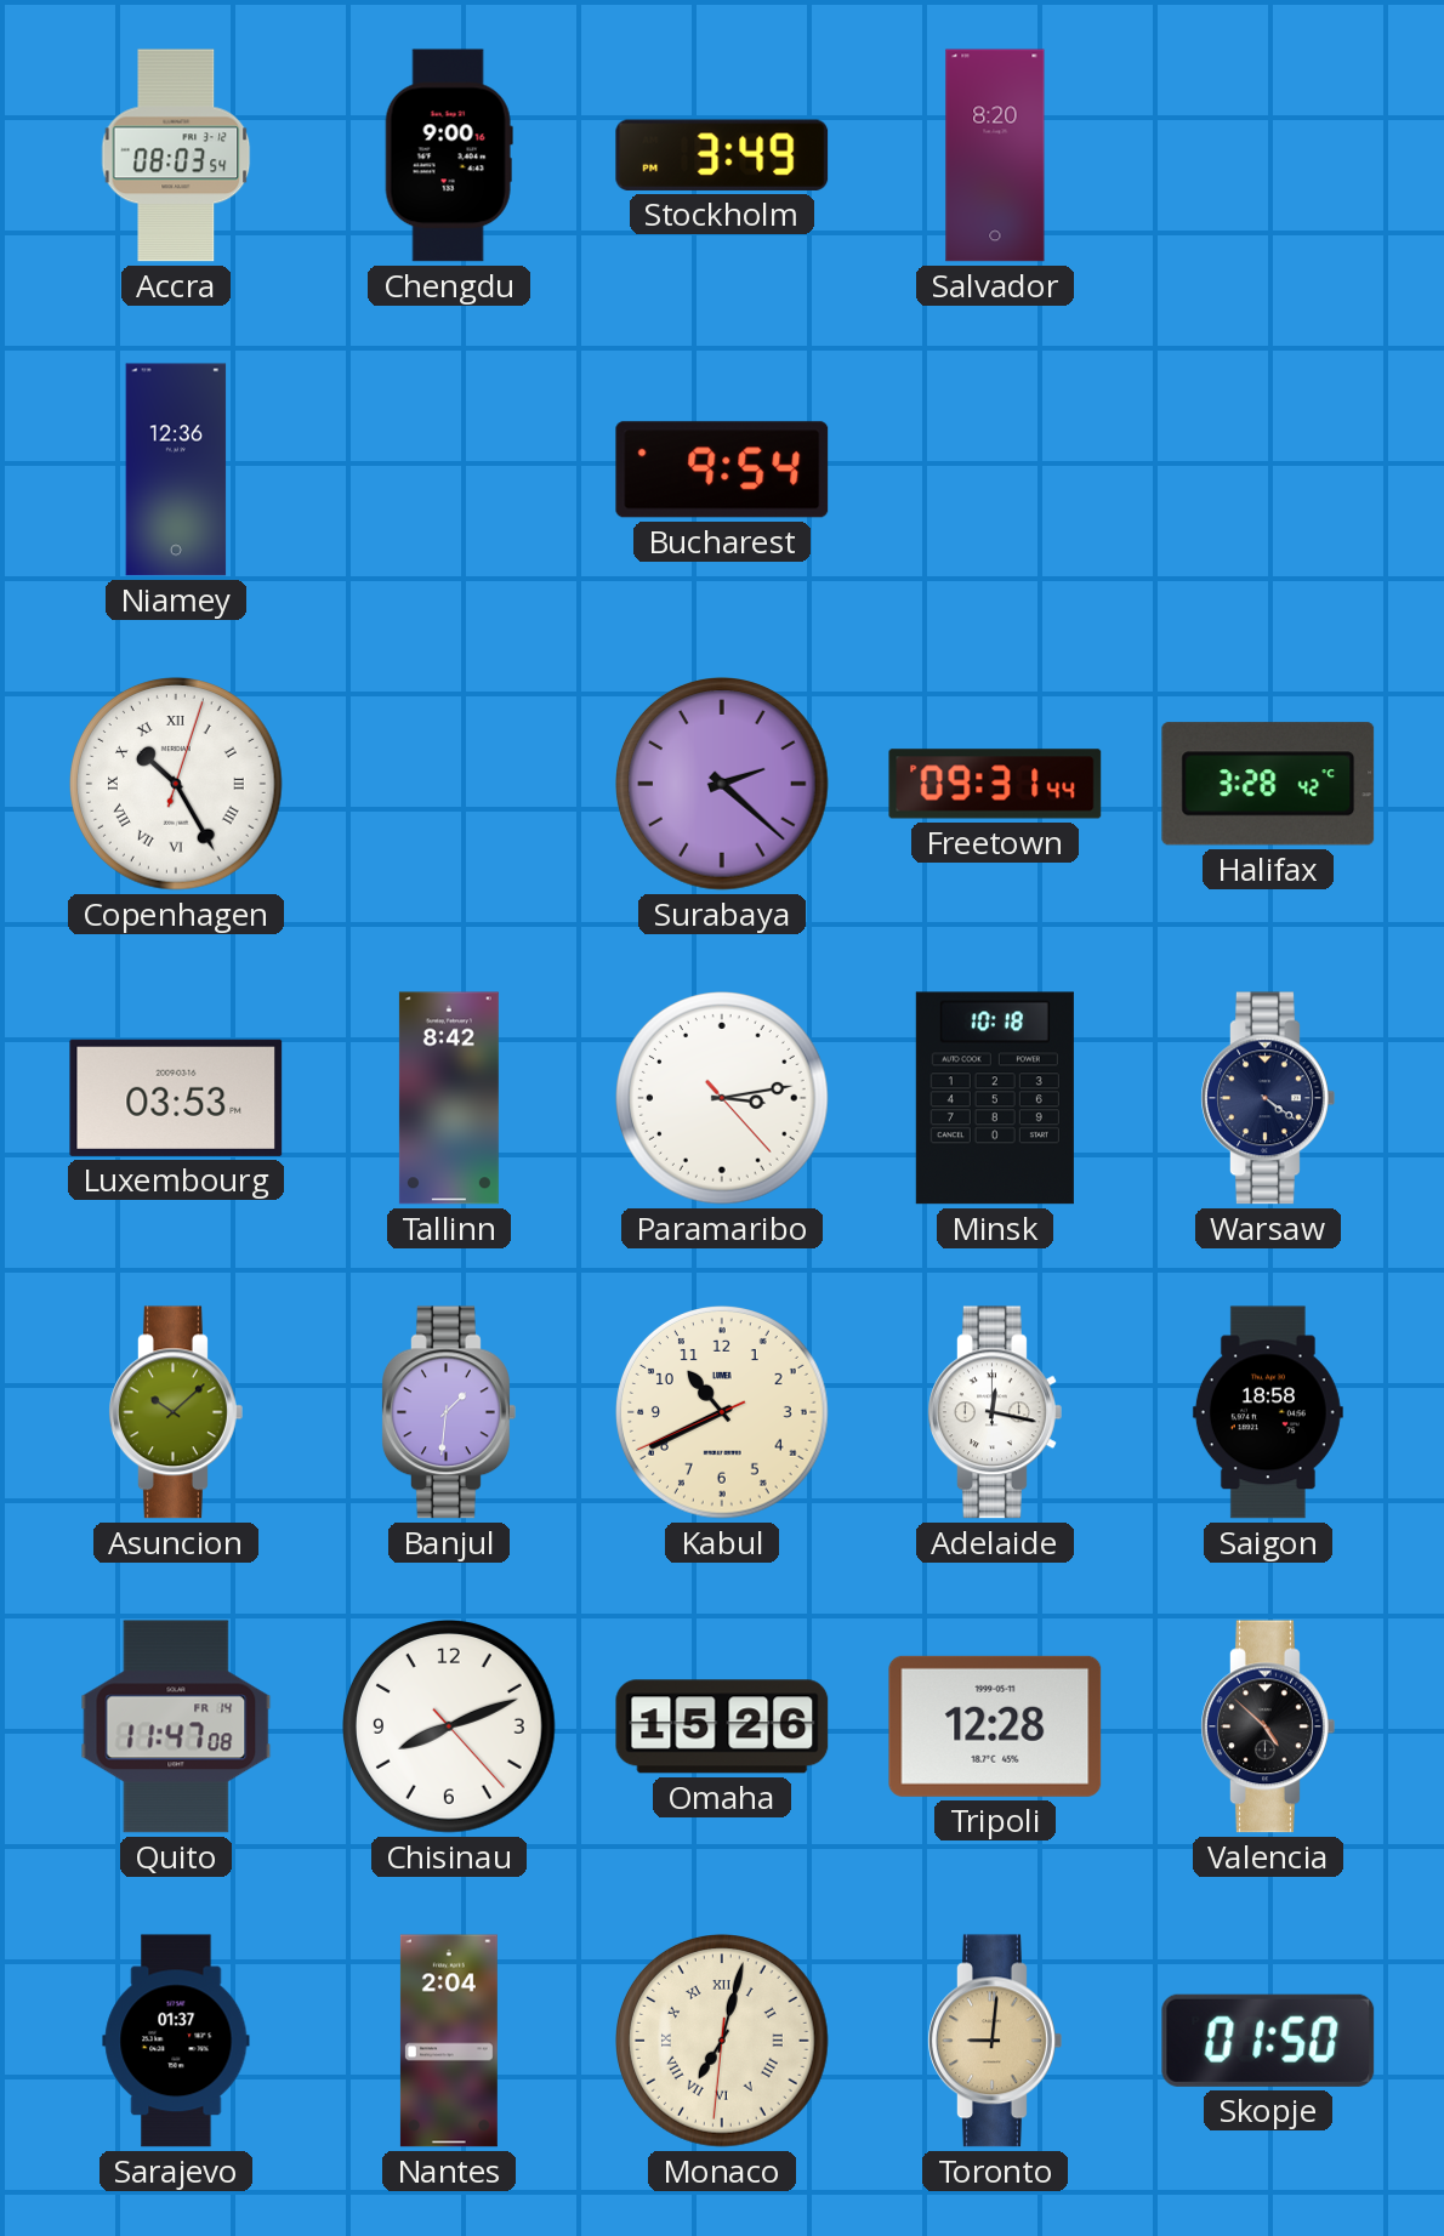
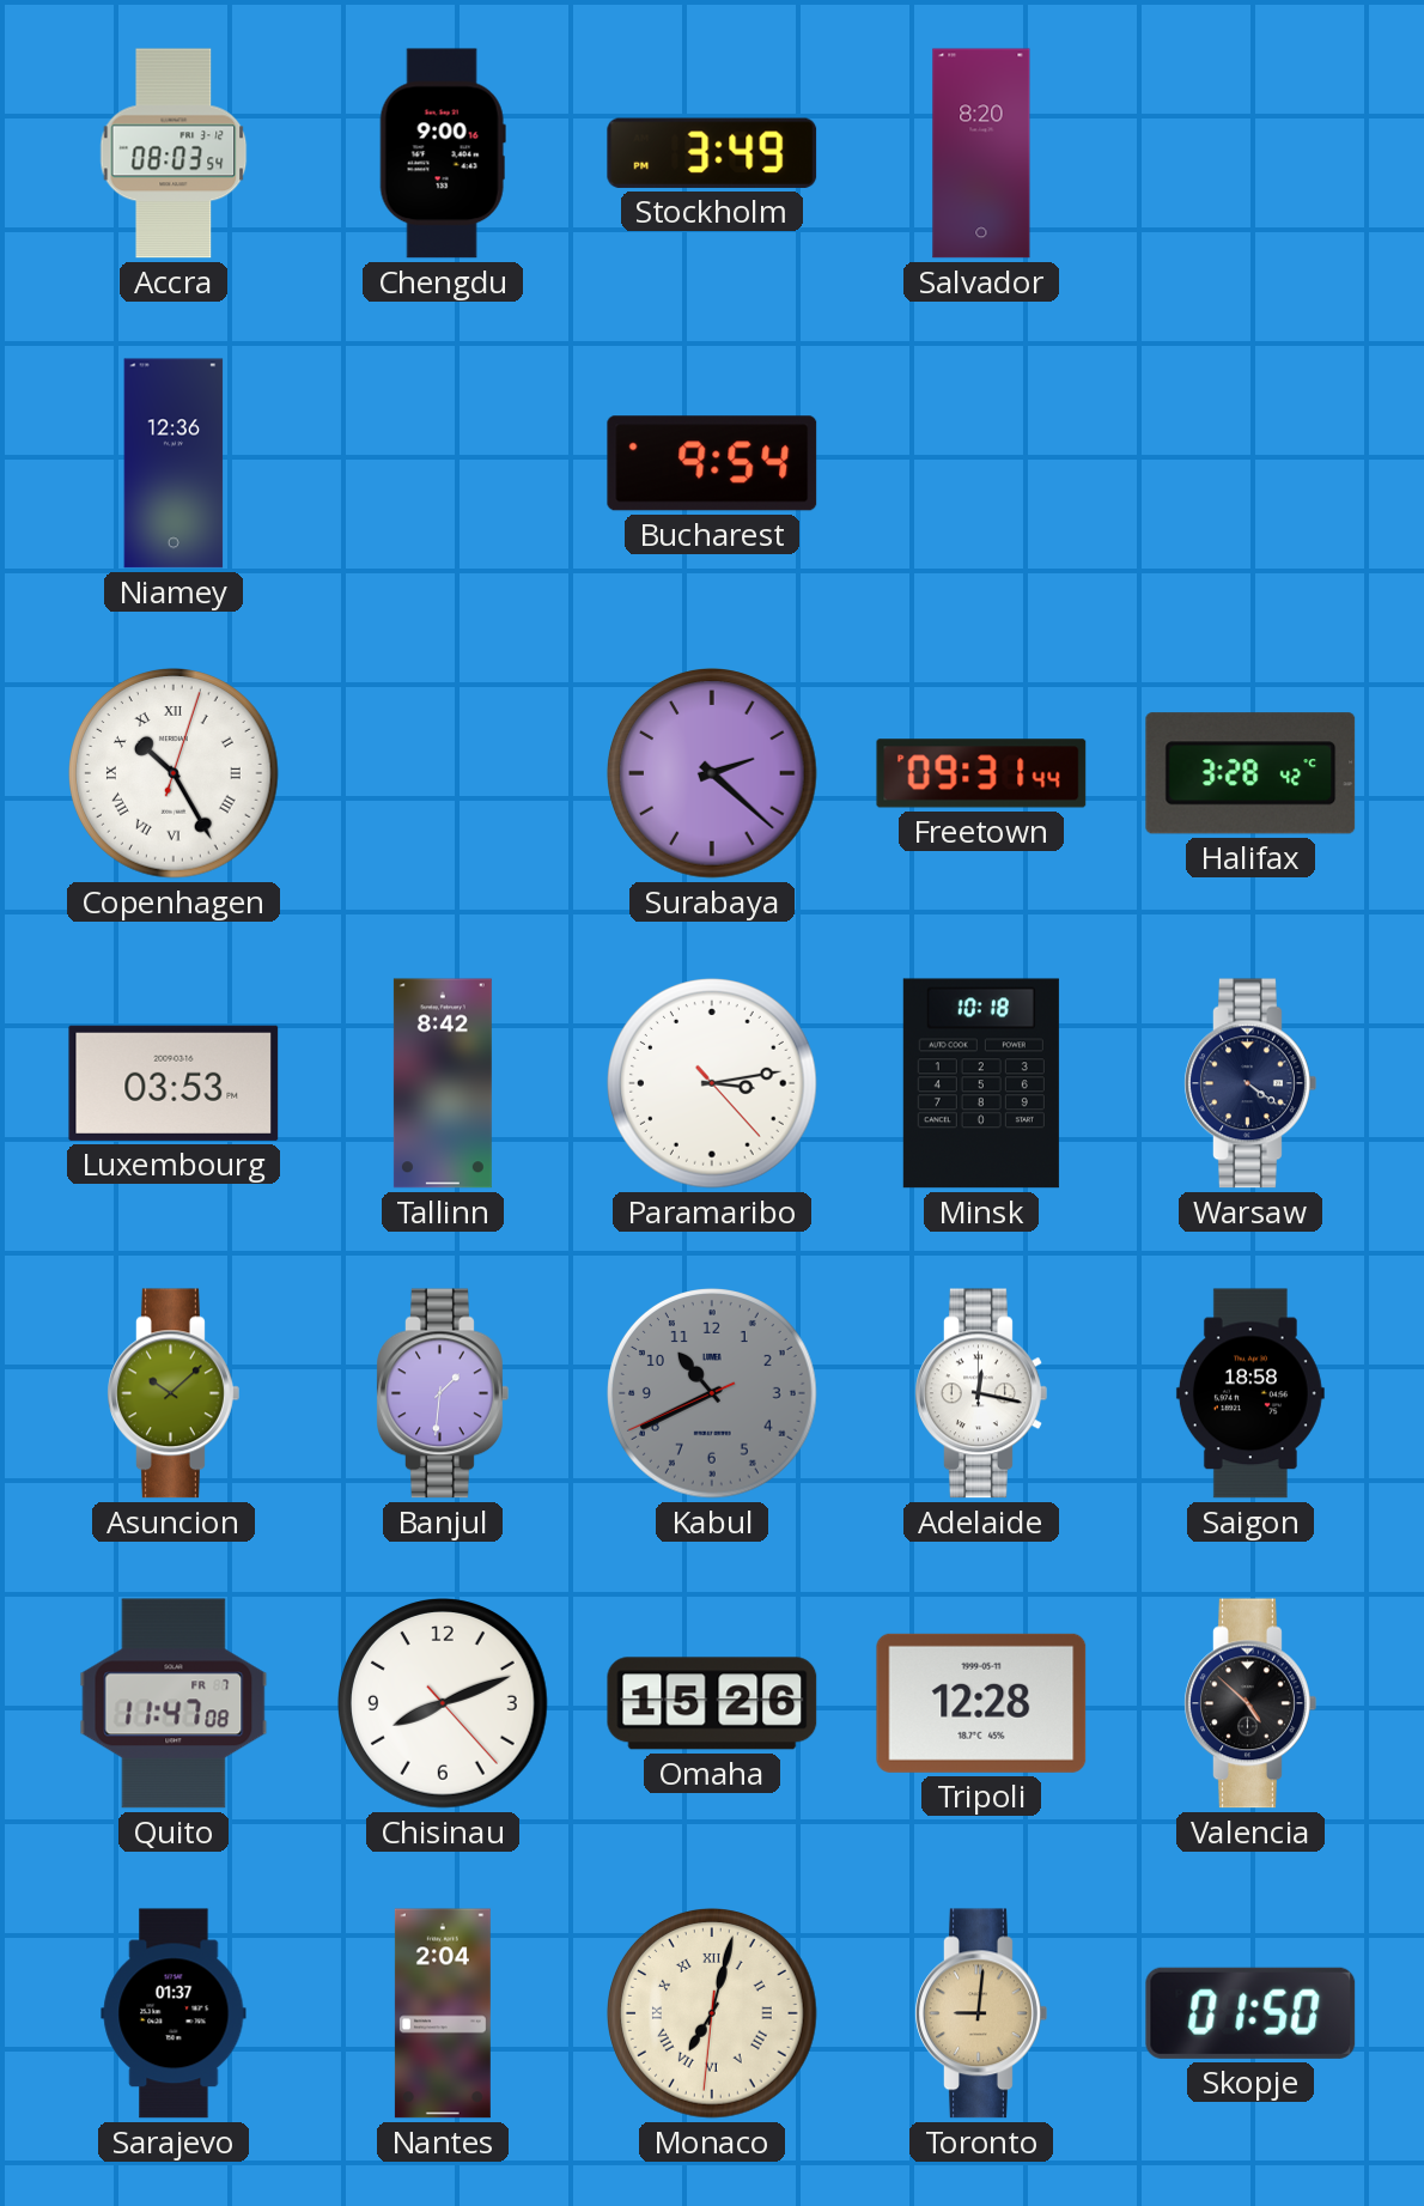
Kabul dial: cream -> grey
Quito date: FR 14 -> FR 7
